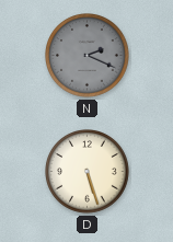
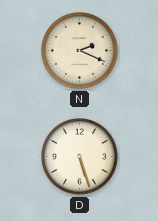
N dial: grey -> cream
